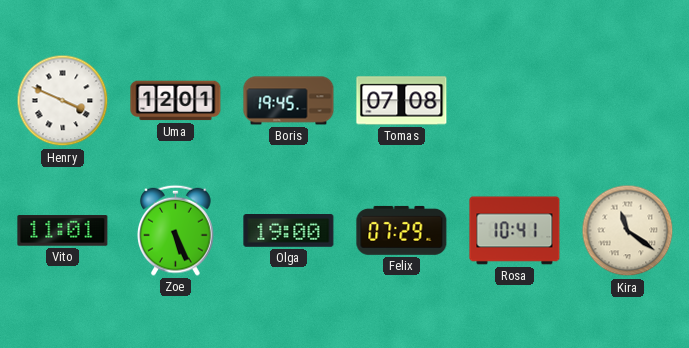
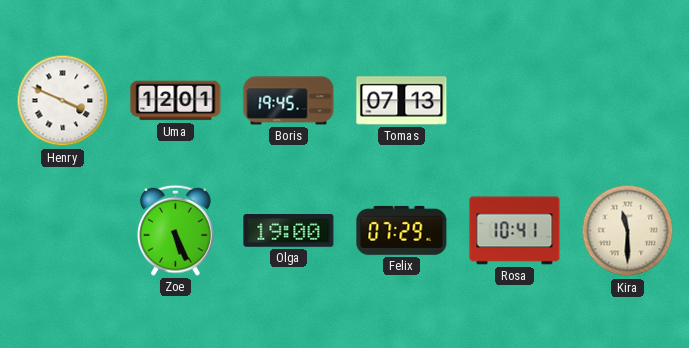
Tomas: 07:08 -> 07:13
Vito: 11:01 -> none
Kira: 11:21 -> 11:30
